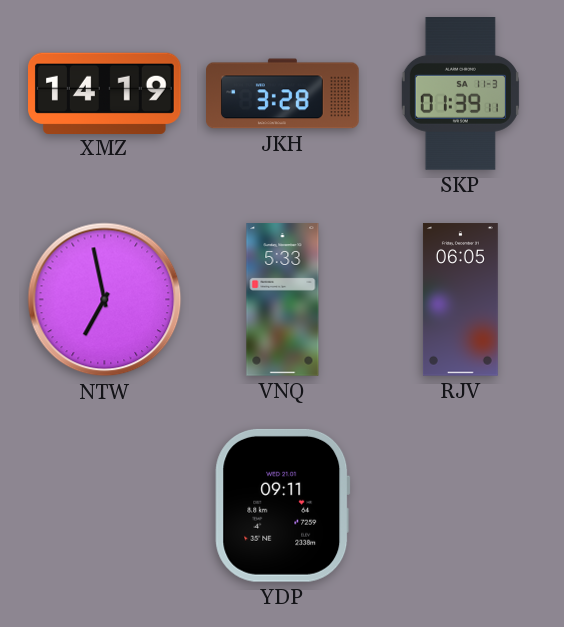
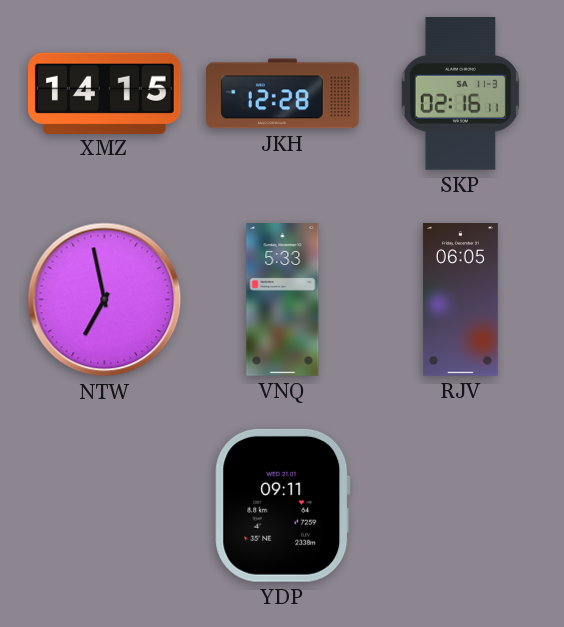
XMZ: 14:19 -> 14:15
JKH: 3:28 -> 12:28
SKP: 01:39 -> 02:16
